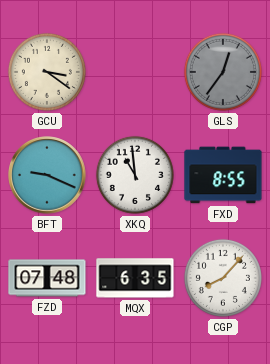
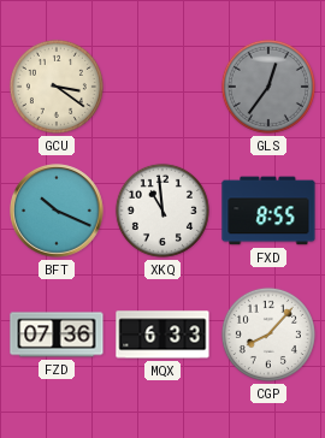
BFT: 9:19 -> 10:19
FZD: 07:48 -> 07:36
MQX: 6:35 -> 6:33
